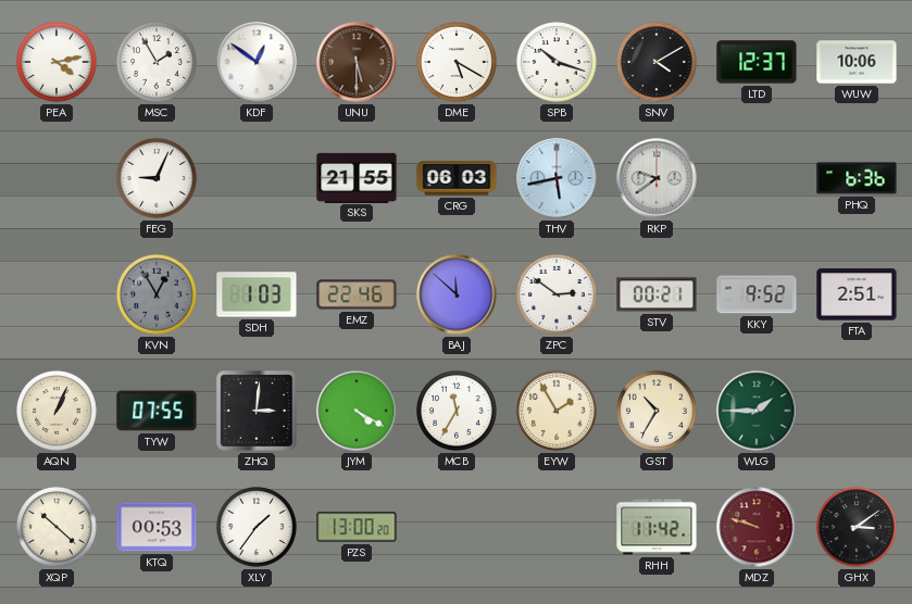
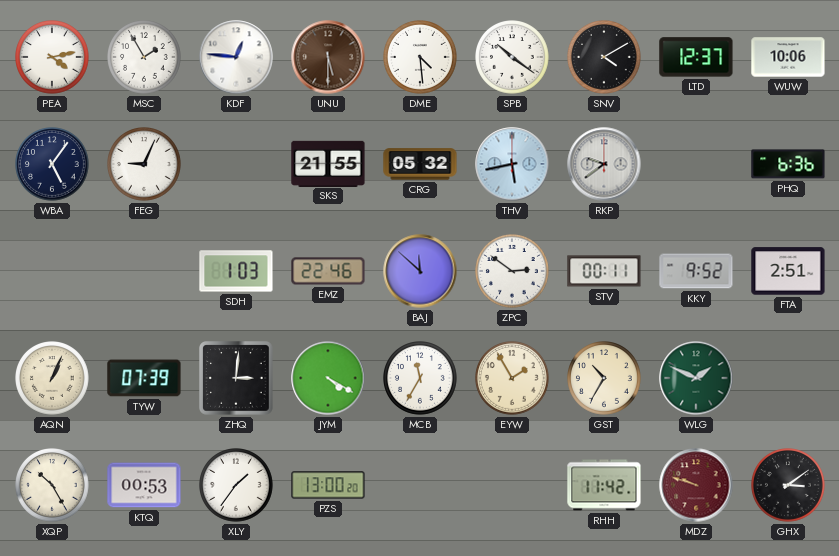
KDF: 12:51 -> 12:46
DME: 5:20 -> 4:29
SPB: 10:18 -> 10:21
WBA: none -> 5:06
CRG: 06:03 -> 05:32
KVN: 12:55 -> none
STV: 00:21 -> 00:11
TYW: 07:55 -> 07:39
WLG: 1:45 -> 1:49
XQP: 10:22 -> 10:25
